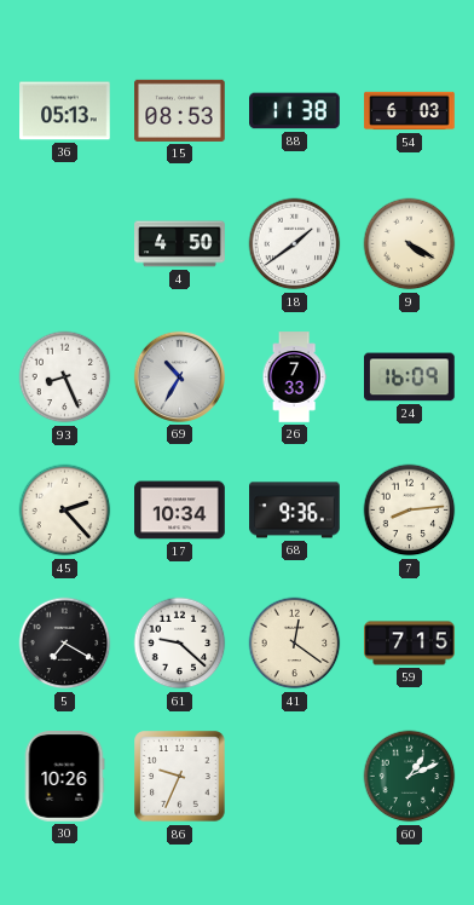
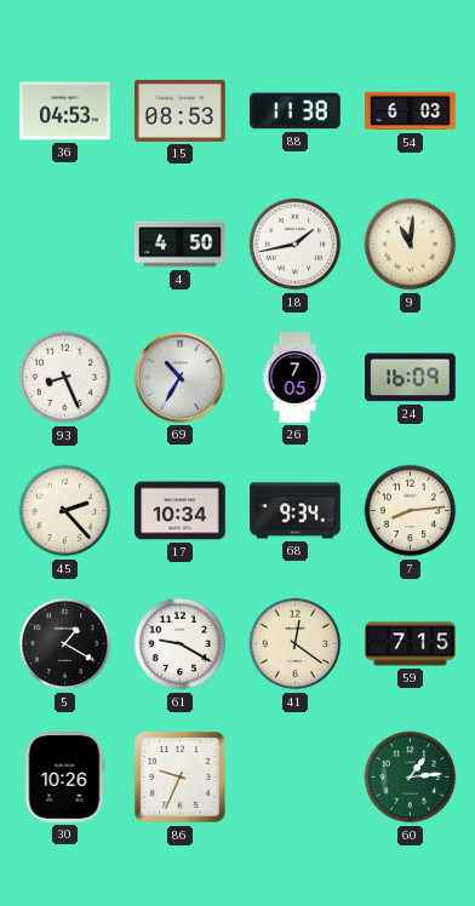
36: 05:13 -> 04:53
18: 1:39 -> 1:43
9: 4:20 -> 11:01
26: 7:33 -> 7:05
68: 9:36 -> 9:34
5: 7:20 -> 1:20
61: 9:22 -> 9:20
60: 1:11 -> 1:14
